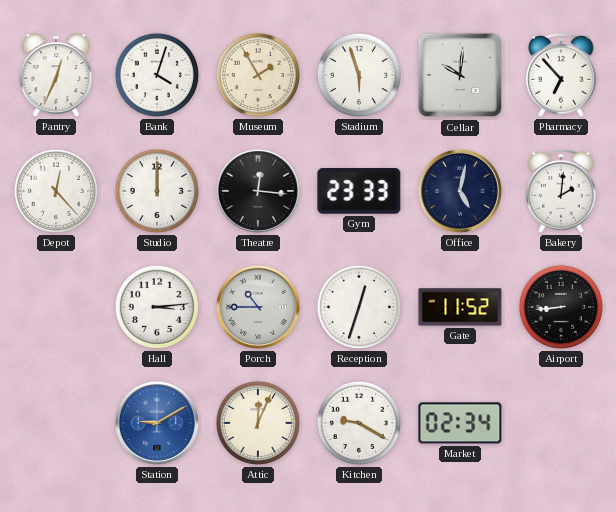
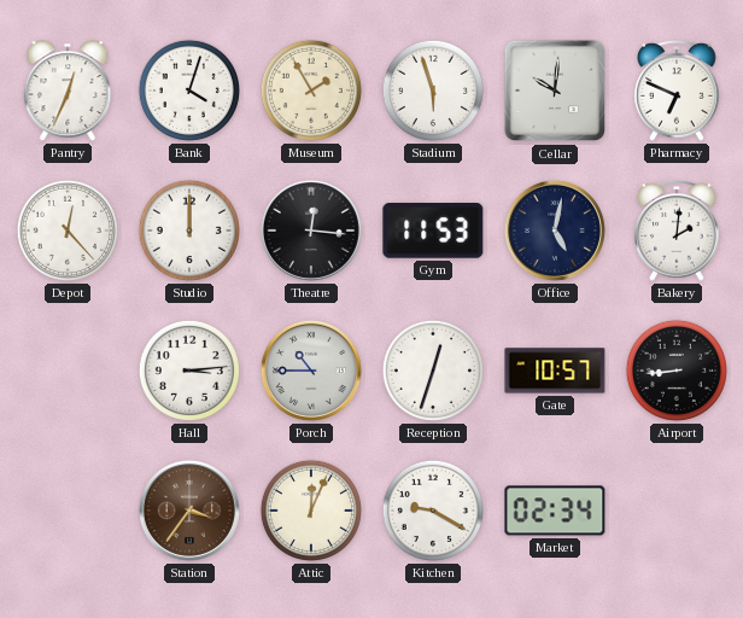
Pharmacy: 6:53 -> 6:49
Gym: 23:33 -> 11:53
Gate: 11:52 -> 10:57
Station: 9:10 -> 3:36
Station dial: blue -> brown
